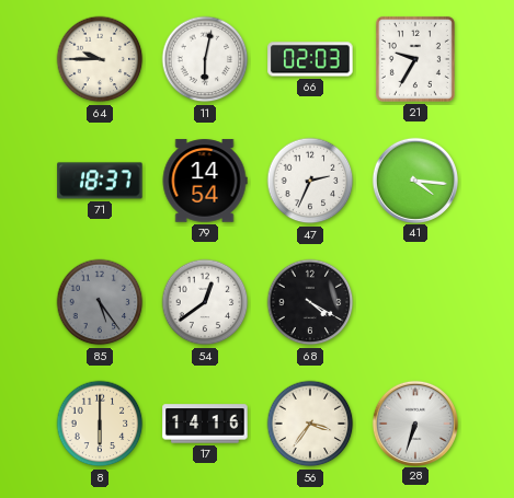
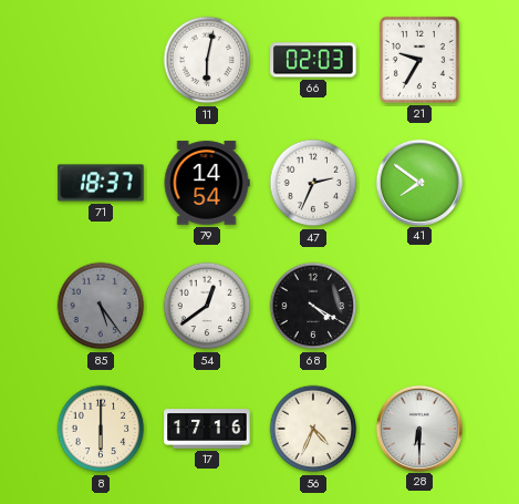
64: 9:45 -> none
41: 4:16 -> 7:51
17: 14:16 -> 17:16
56: 3:36 -> 4:34
28: 6:33 -> 6:30
